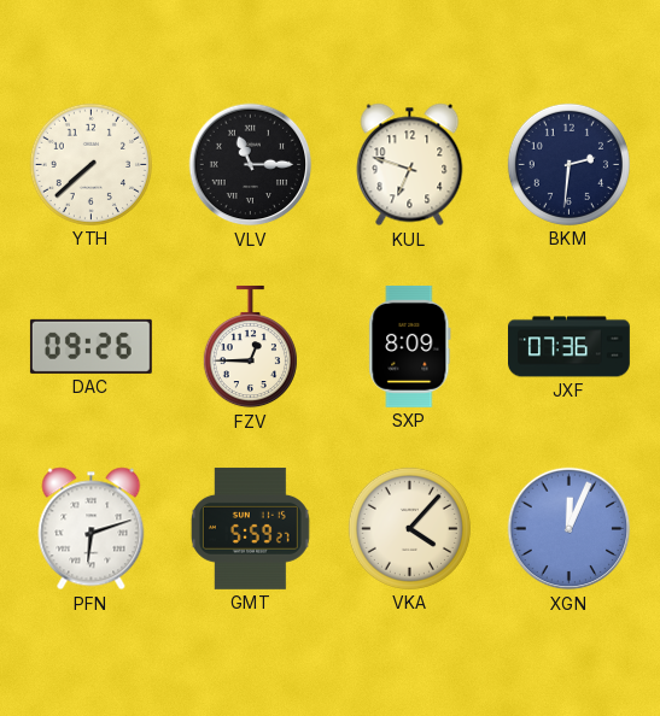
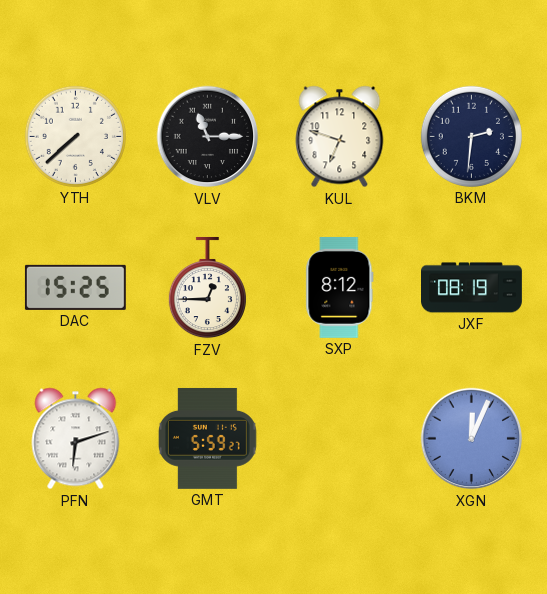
DAC: 09:26 -> 15:25
SXP: 8:09 -> 8:12
JXF: 07:36 -> 08:19
VKA: 4:07 -> none
